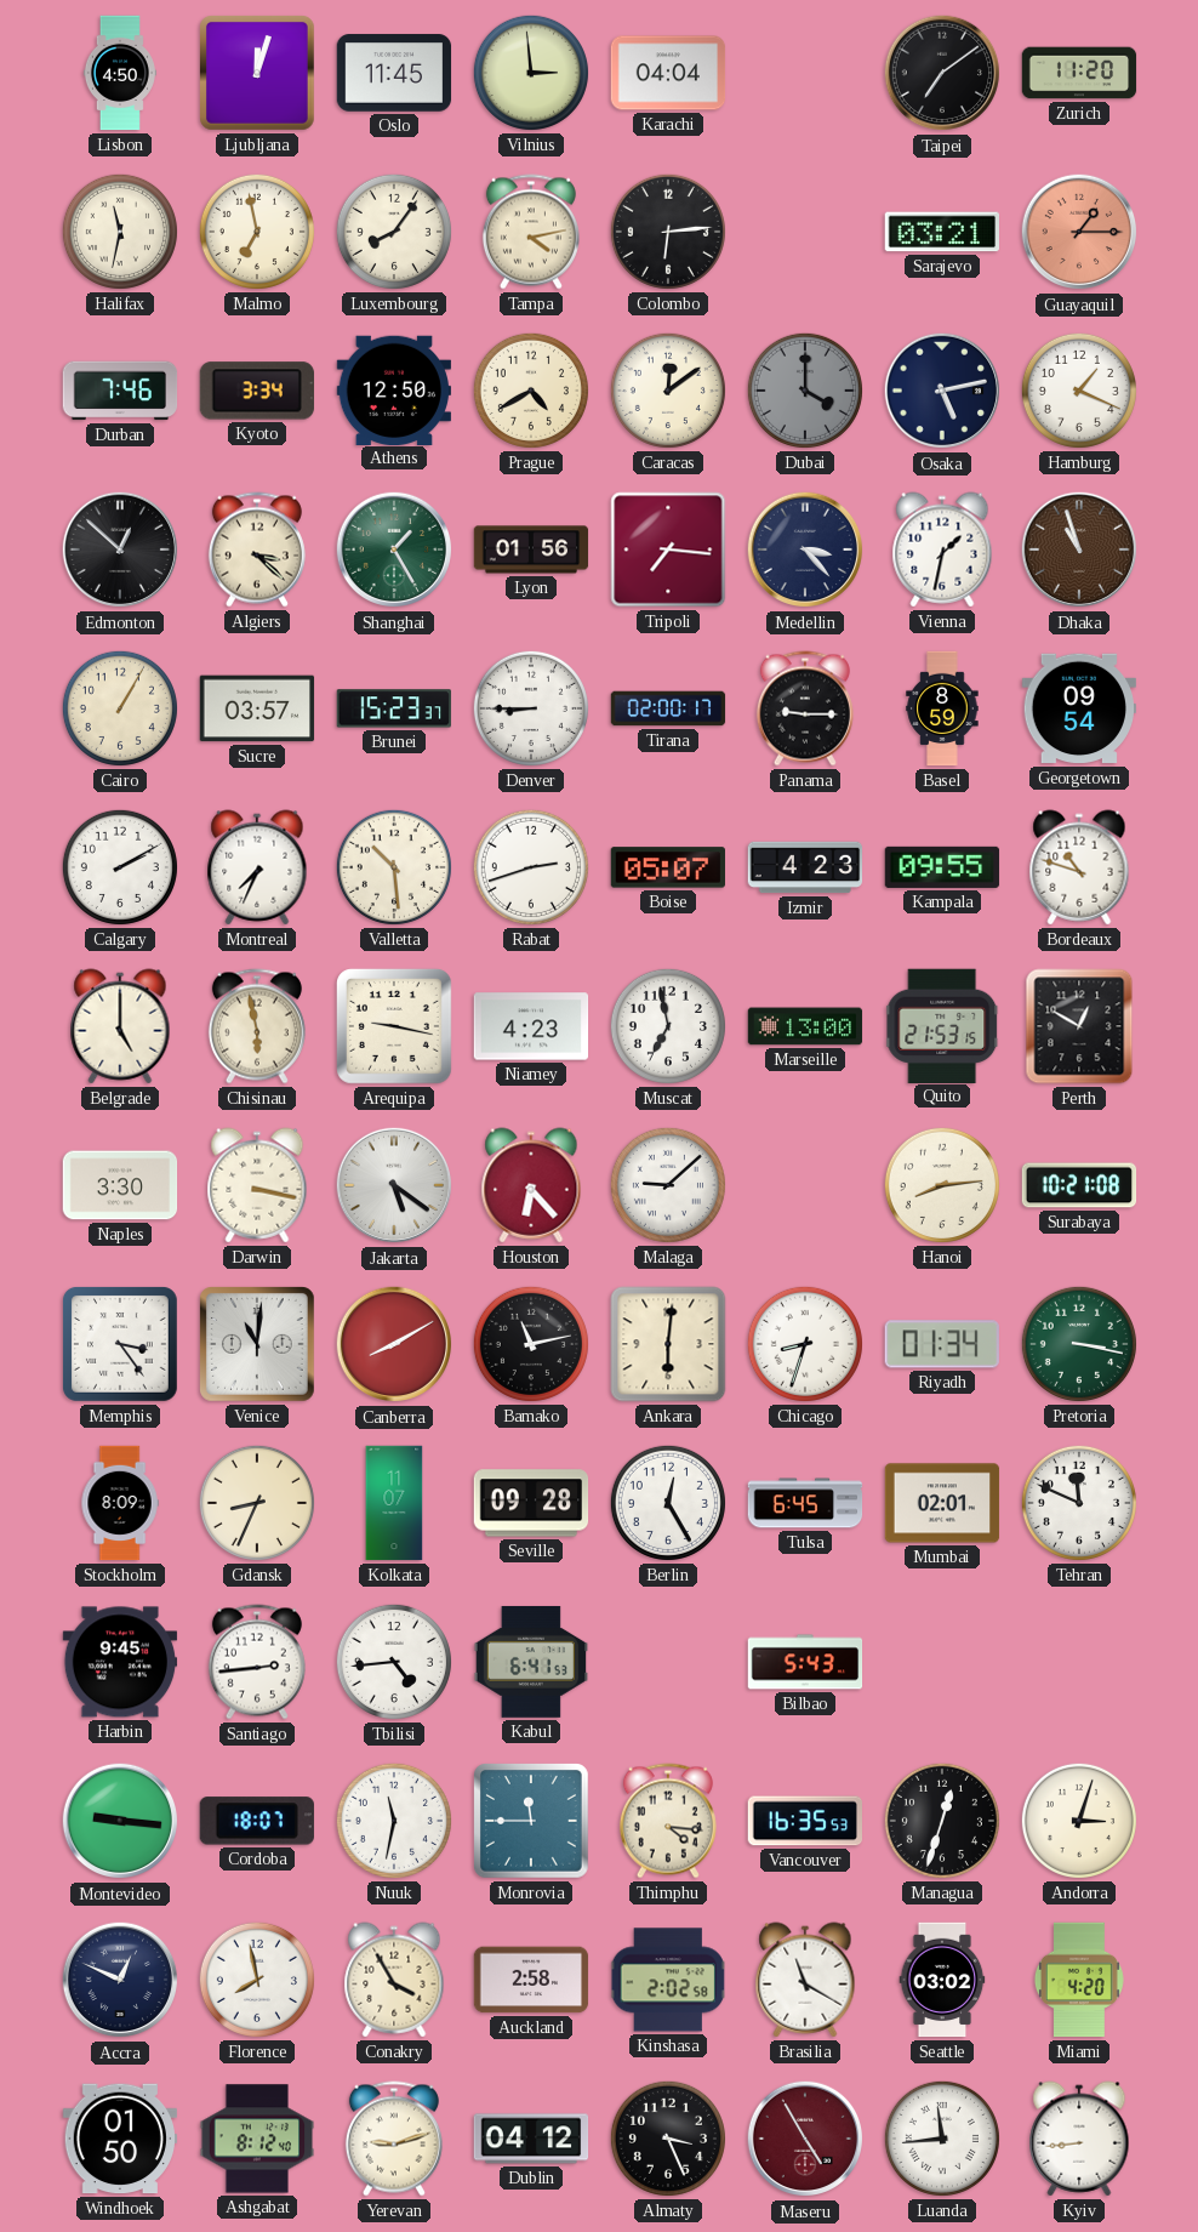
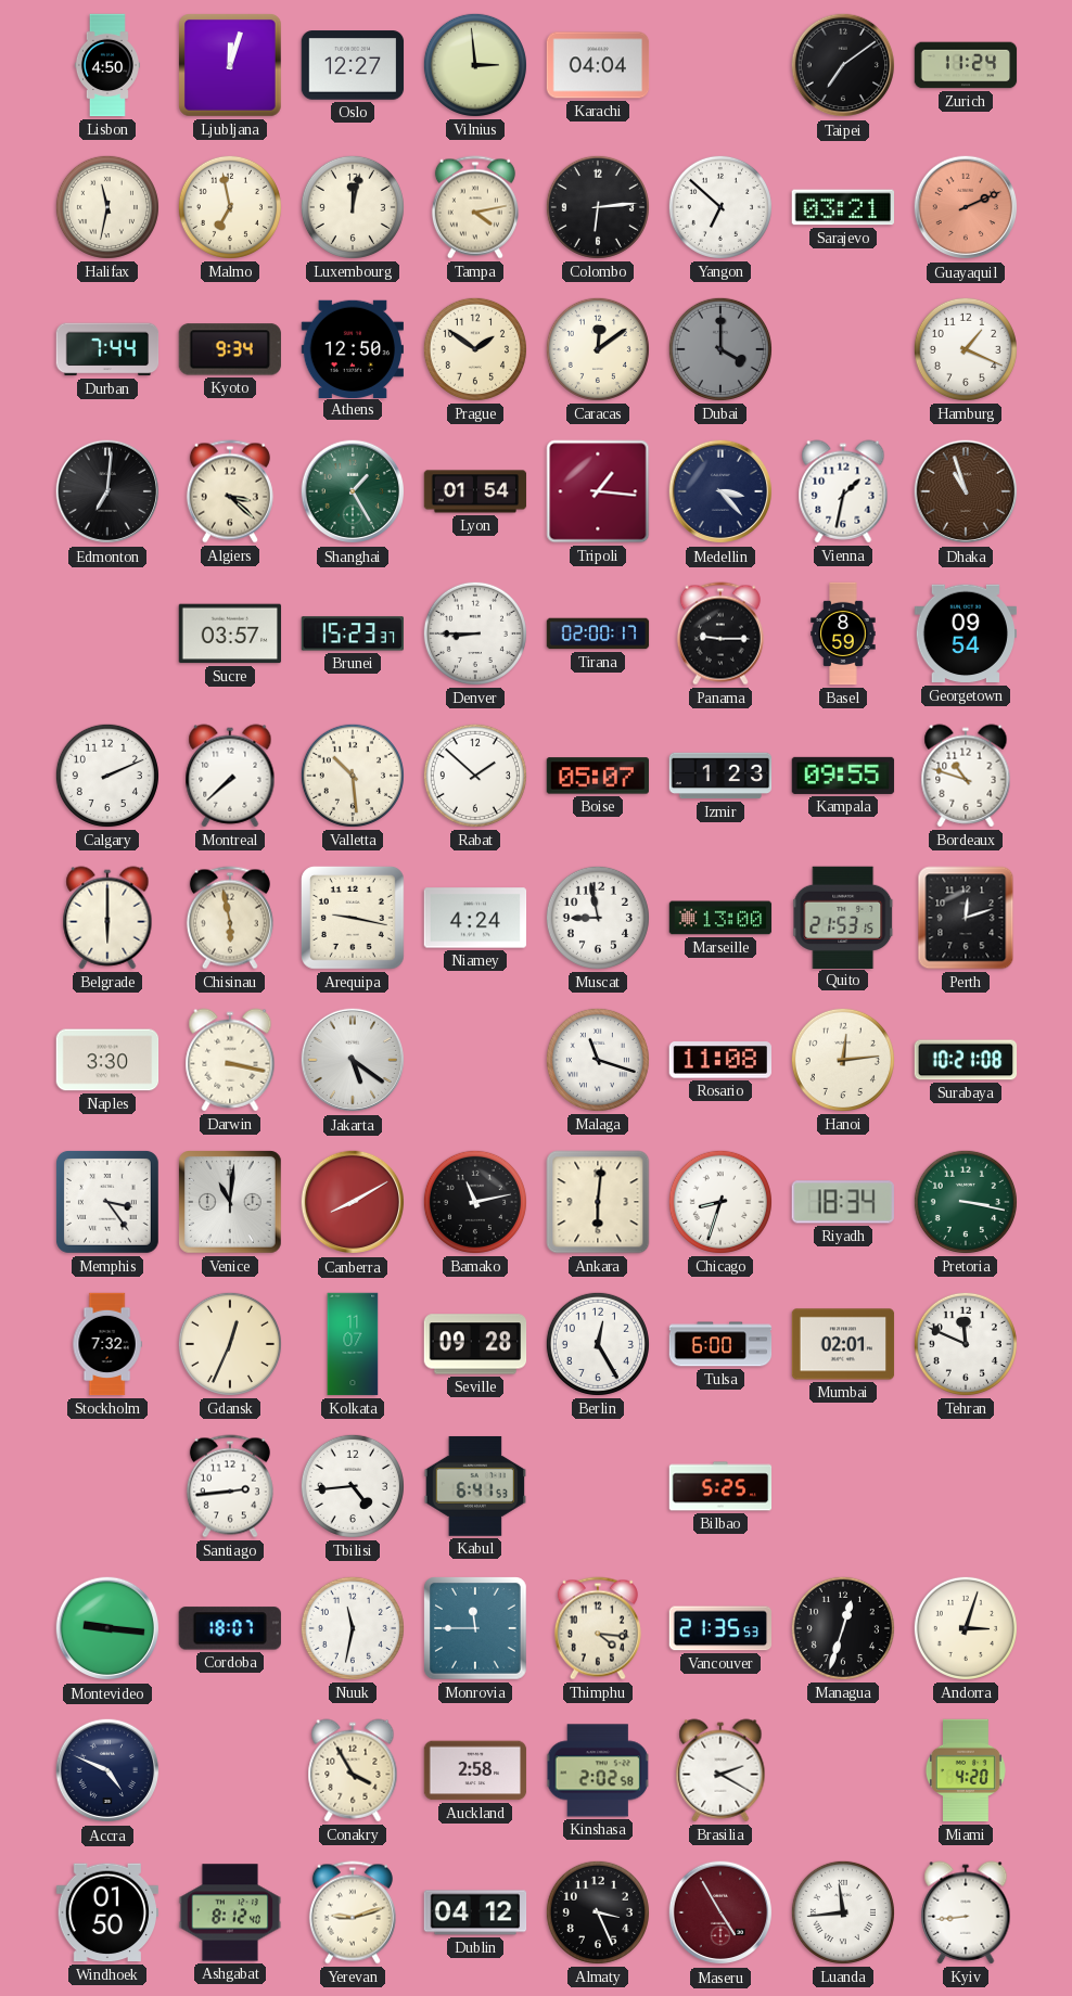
Oslo: 11:45 -> 12:27
Zurich: 11:20 -> 11:24
Luxembourg: 8:06 -> 12:02
Yangon: none -> 6:52
Guayaquil: 1:15 -> 2:11
Durban: 7:46 -> 7:44
Kyoto: 3:34 -> 9:34
Prague: 4:40 -> 1:51
Osaka: 5:13 -> none
Edmonton: 12:52 -> 7:01
Lyon: 01:56 -> 01:54
Tripoli: 7:16 -> 1:16
Cairo: 1:05 -> none
Calgary: 2:10 -> 2:11
Montreal: 7:34 -> 7:38
Rabat: 2:42 -> 1:52
Izmir: 4:23 -> 1:23
Belgrade: 5:00 -> 6:00
Niamey: 4:23 -> 4:24
Muscat: 6:58 -> 8:58
Perth: 12:50 -> 12:12
Houston: 6:23 -> none
Malaga: 9:08 -> 11:18
Rosario: none -> 11:08
Hanoi: 8:14 -> 12:14
Riyadh: 01:34 -> 18:34
Stockholm: 8:09 -> 7:32
Gdansk: 8:34 -> 12:34
Tulsa: 6:45 -> 6:00
Harbin: 9:45 -> none
Bilbao: 5:43 -> 5:25
Vancouver: 16:35 -> 21:35
Accra: 12:49 -> 4:49
Florence: 7:58 -> none
Brasilia: 11:20 -> 2:20
Seattle: 03:02 -> none
